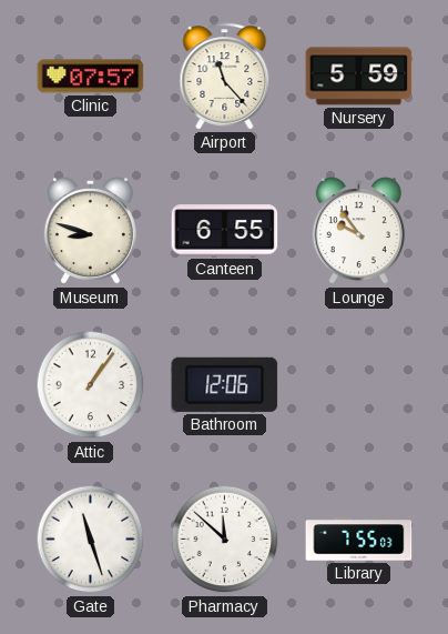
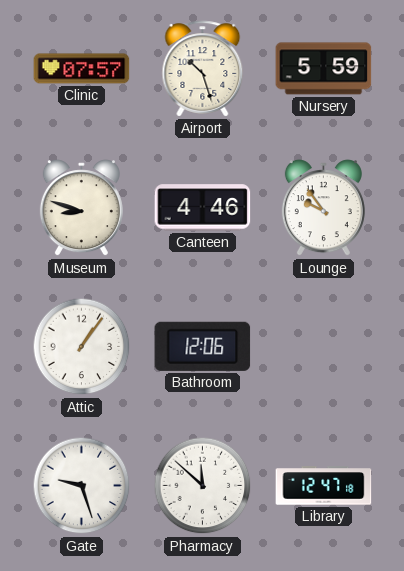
Airport: 11:23 -> 10:27
Canteen: 6:55 -> 4:46
Gate: 11:27 -> 9:27
Library: 7:55 -> 12:47
